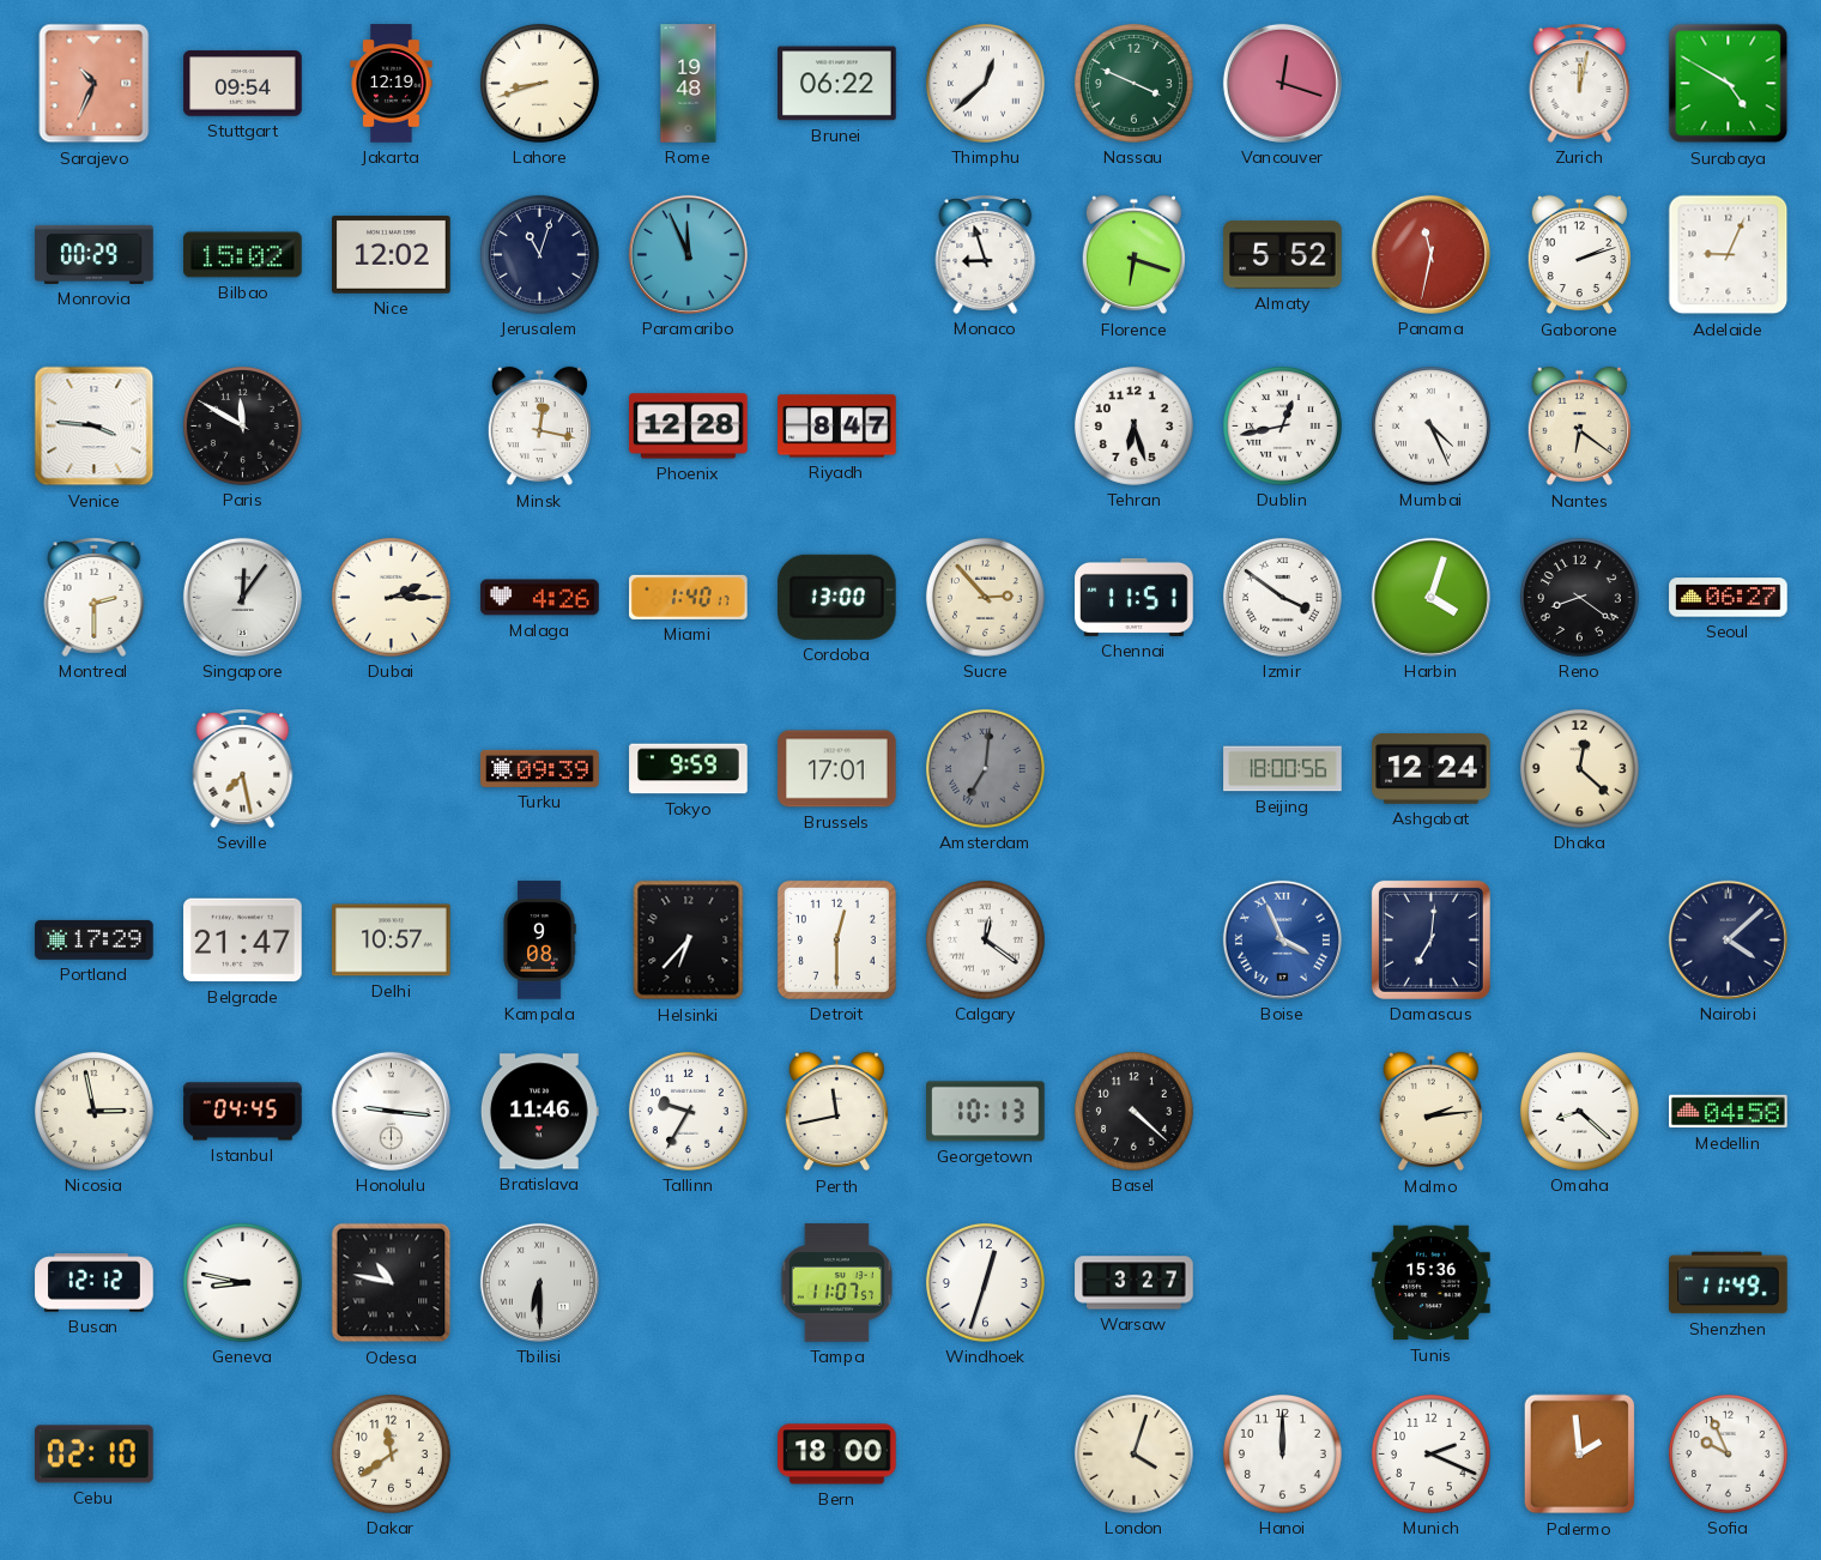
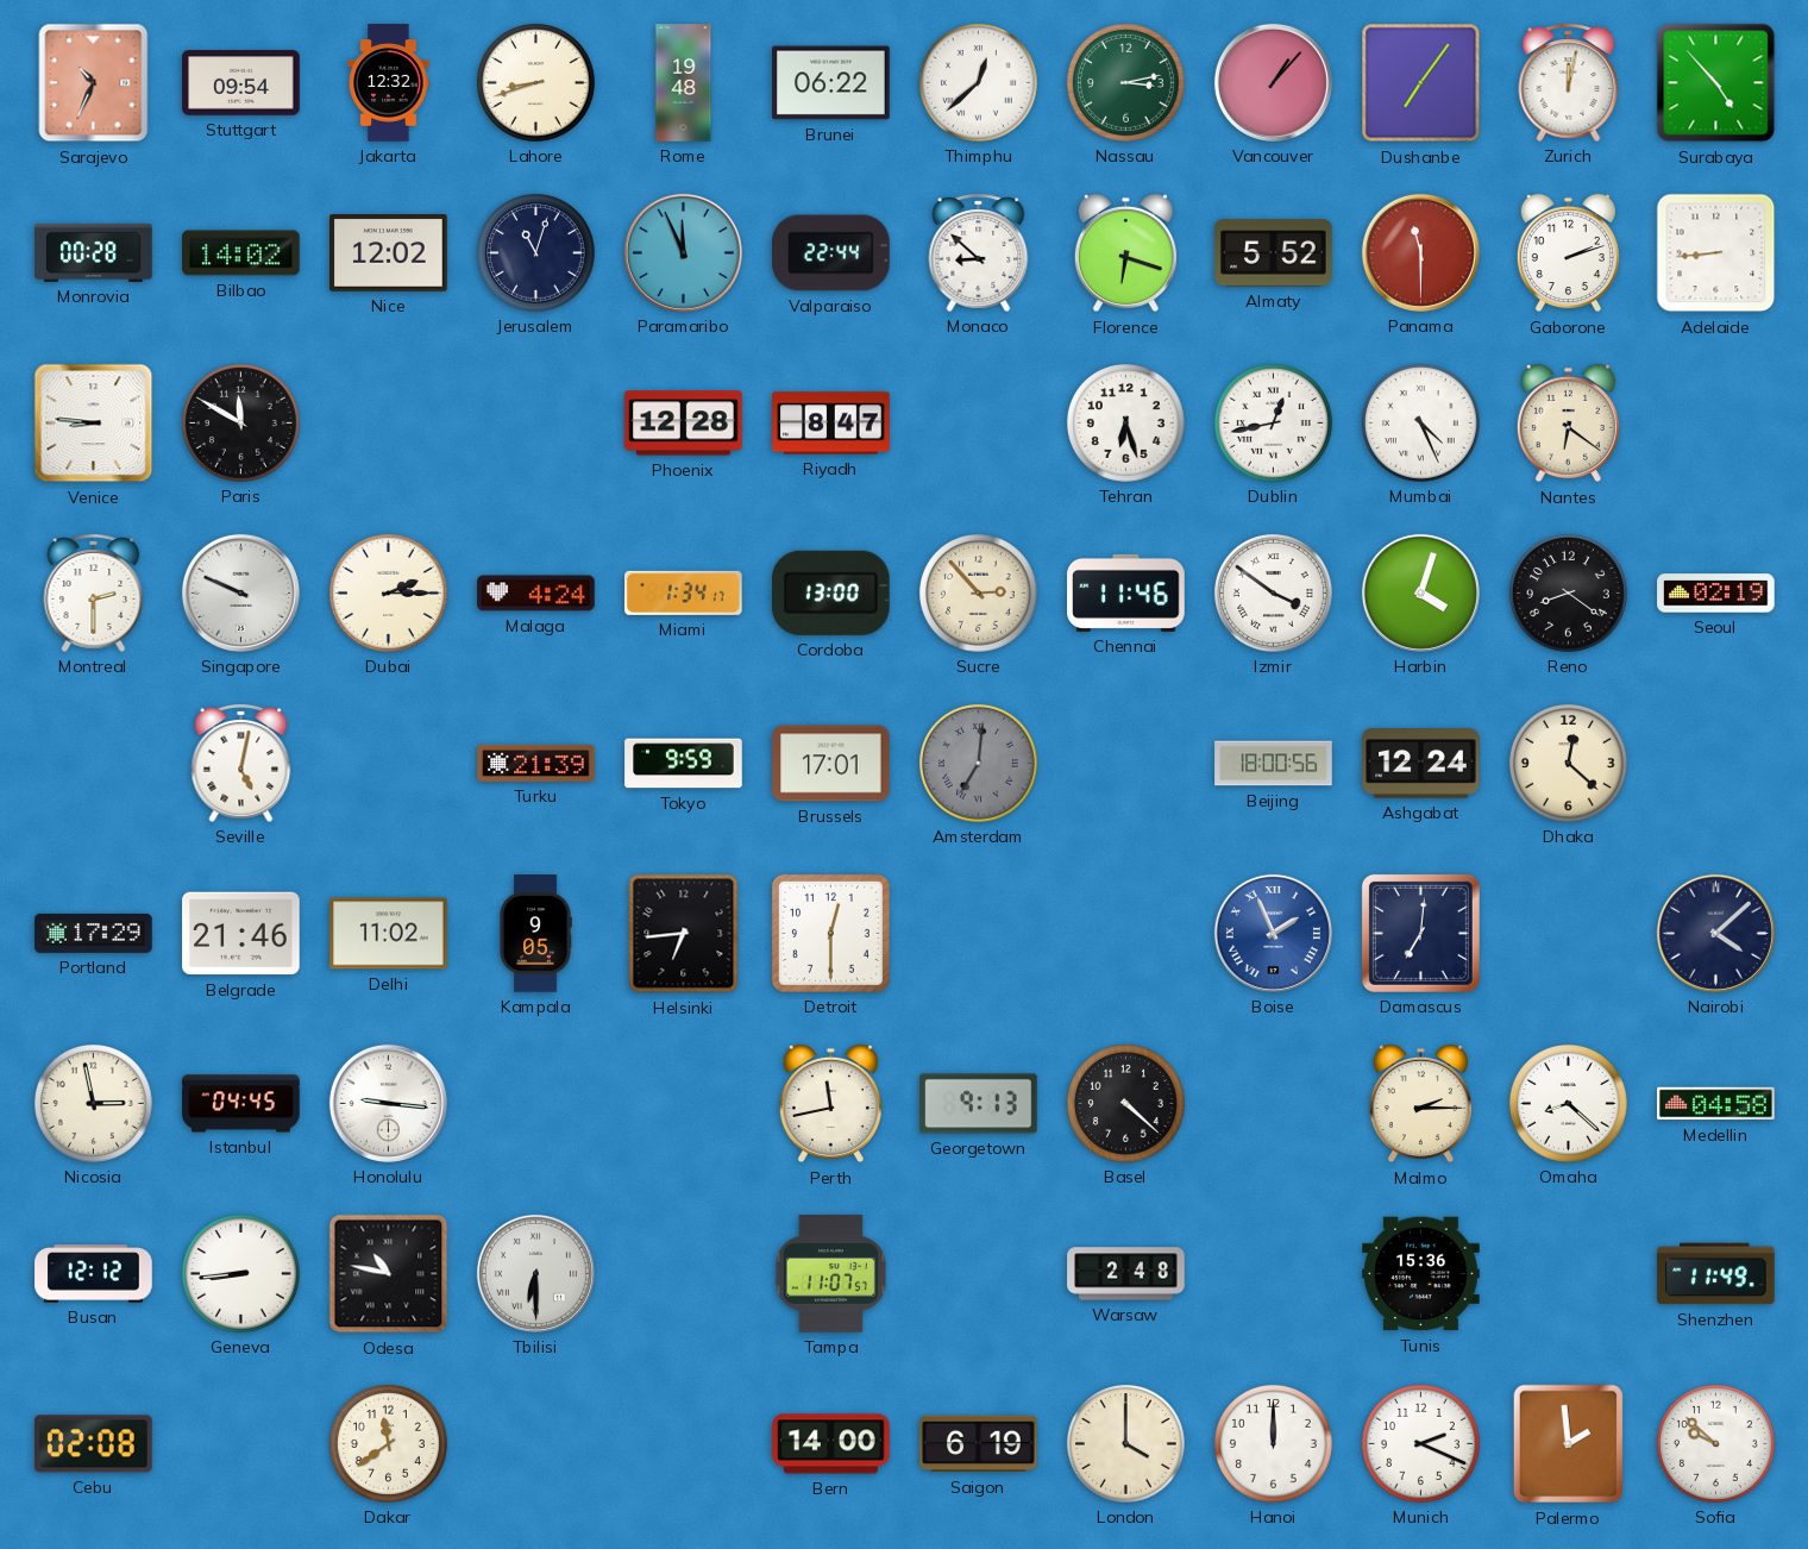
Jakarta: 12:19 -> 12:32
Nassau: 3:49 -> 3:13
Vancouver: 12:18 -> 1:07
Dushanbe: none -> 7:06
Surabaya: 4:50 -> 4:53
Monrovia: 00:29 -> 00:28
Bilbao: 15:02 -> 14:02
Valparaiso: none -> 22:44
Monaco: 8:57 -> 8:52
Panama: 11:32 -> 11:30
Adelaide: 9:04 -> 8:44
Venice: 3:46 -> 8:46
Minsk: 12:17 -> none
Singapore: 12:06 -> 9:49
Malaga: 4:26 -> 4:24
Miami: 1:40 -> 1:34
Chennai: 11:51 -> 11:46
Seoul: 06:27 -> 02:19
Seville: 7:28 -> 5:02
Turku: 09:39 -> 21:39
Belgrade: 21:47 -> 21:46
Delhi: 10:57 -> 11:02
Kampala: 9:08 -> 9:05
Helsinki: 6:37 -> 6:44
Calgary: 12:21 -> none
Boise: 3:56 -> 1:56
Bratislava: 11:46 -> none
Tallinn: 9:35 -> none
Georgetown: 10:13 -> 9:13
Malmo: 2:14 -> 2:15
Geneva: 8:47 -> 8:44
Windhoek: 12:33 -> none
Warsaw: 3:27 -> 2:48
Cebu: 02:10 -> 02:08
Bern: 18:00 -> 14:00
Saigon: none -> 6:19
London: 4:03 -> 4:00
Sofia: 9:56 -> 9:52
